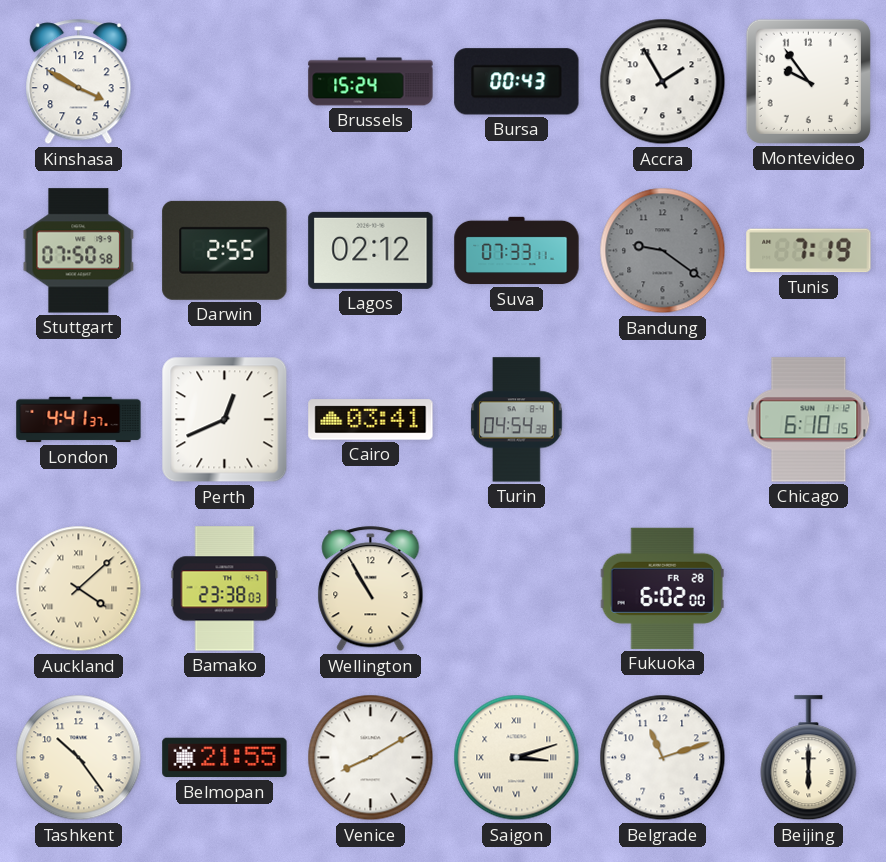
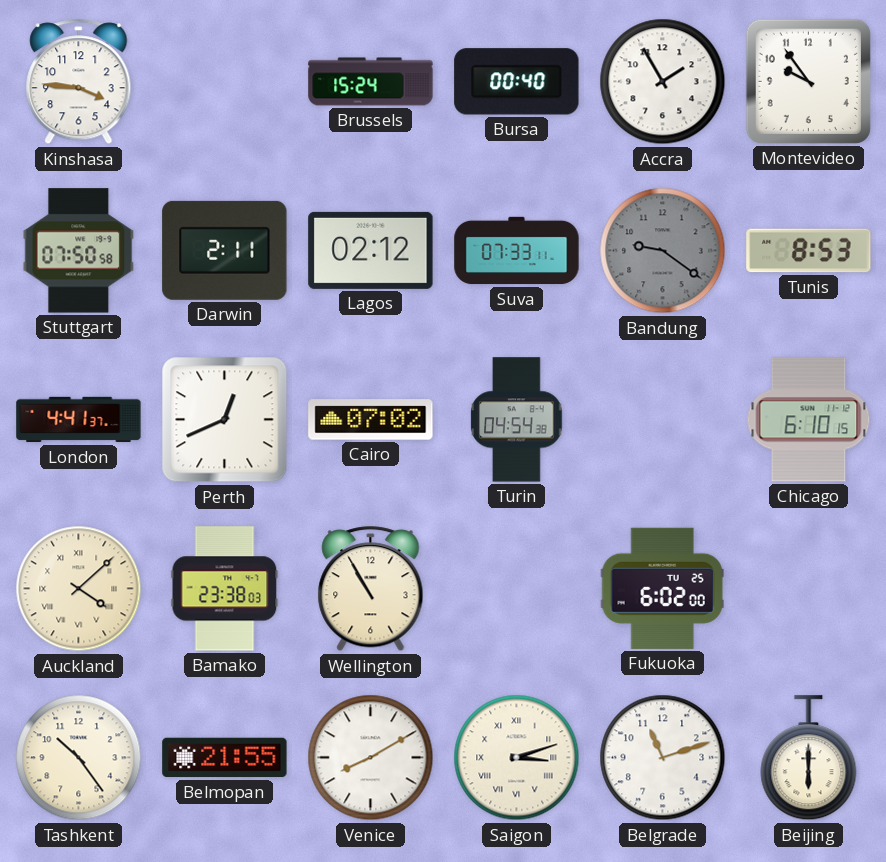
Kinshasa: 3:50 -> 3:46
Bursa: 00:43 -> 00:40
Darwin: 2:55 -> 2:11
Tunis: 7:19 -> 8:53
Cairo: 03:41 -> 07:02
Fukuoka date: FR 28 -> TU 25
